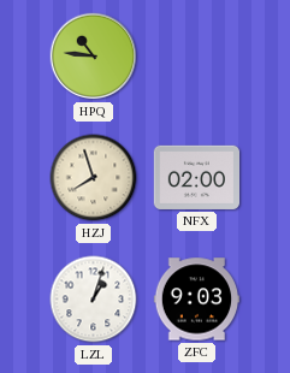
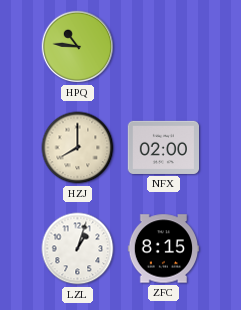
HZJ: 7:57 -> 8:00
ZFC: 9:03 -> 8:15
